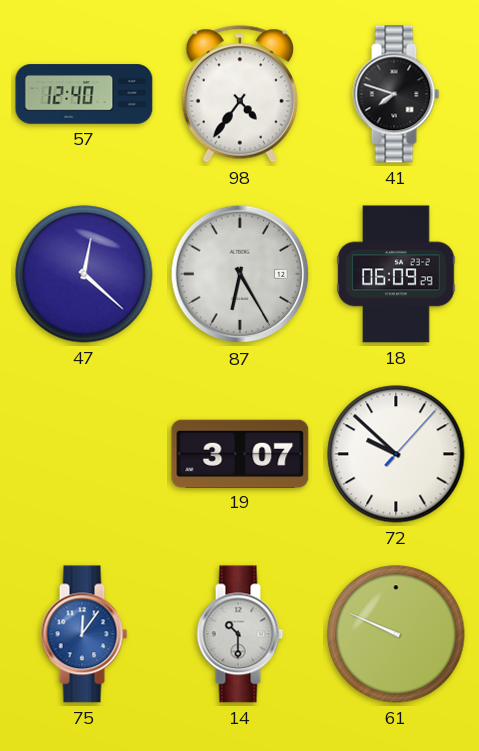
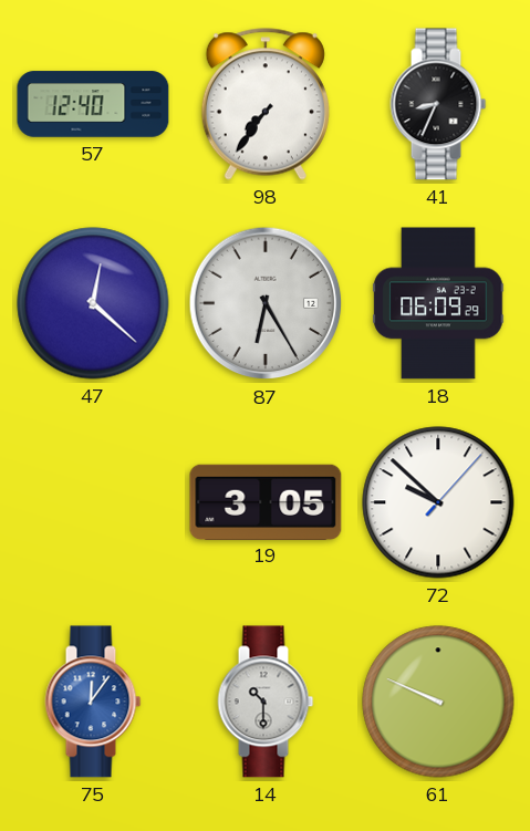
98: 4:36 -> 7:36
41: 7:48 -> 8:34
19: 3:07 -> 3:05
